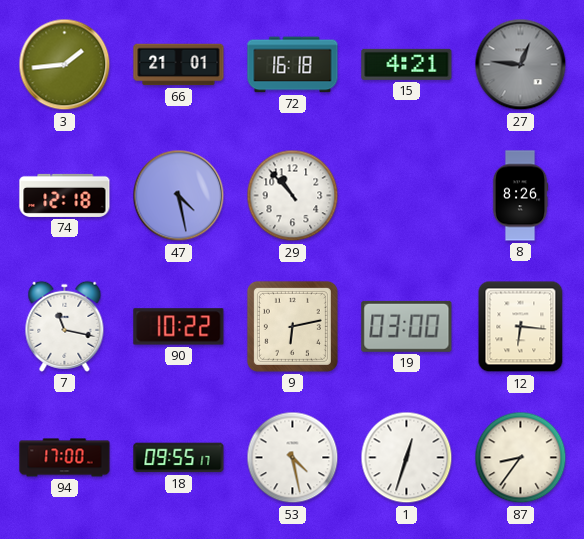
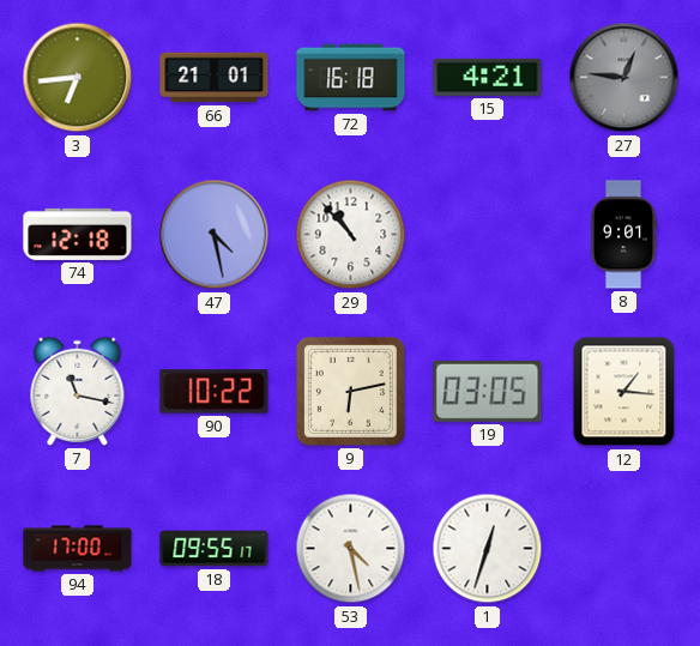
3: 1:44 -> 6:44
8: 8:26 -> 9:01
19: 03:00 -> 03:05
12: 6:16 -> 1:16
87: 8:36 -> none
